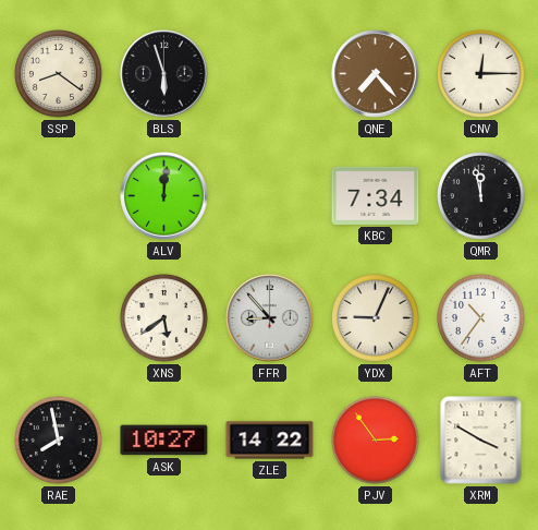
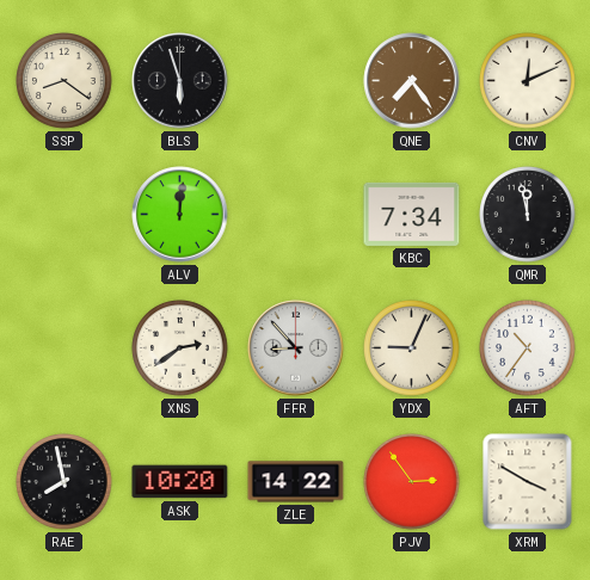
QNE: 7:23 -> 7:24
CNV: 12:15 -> 12:11
XNS: 5:39 -> 2:39
ASK: 10:27 -> 10:20
